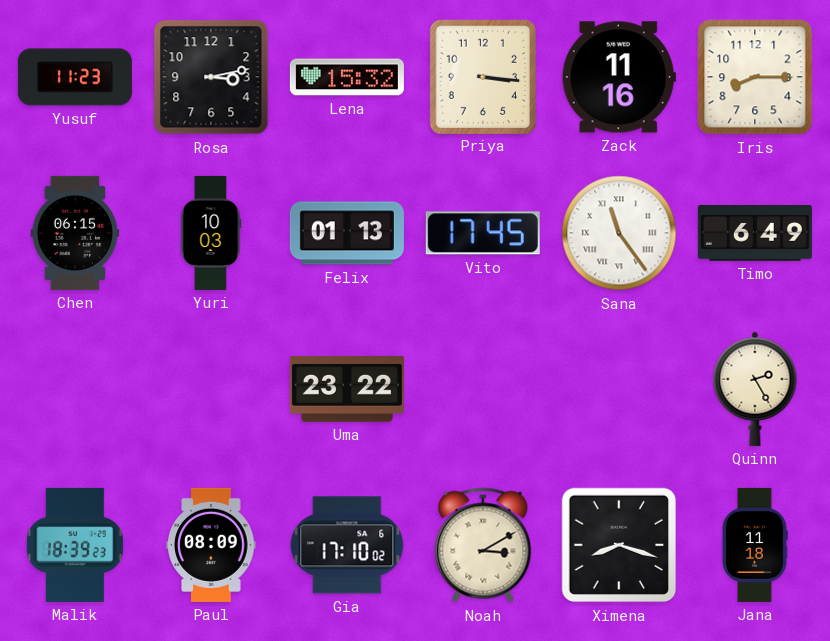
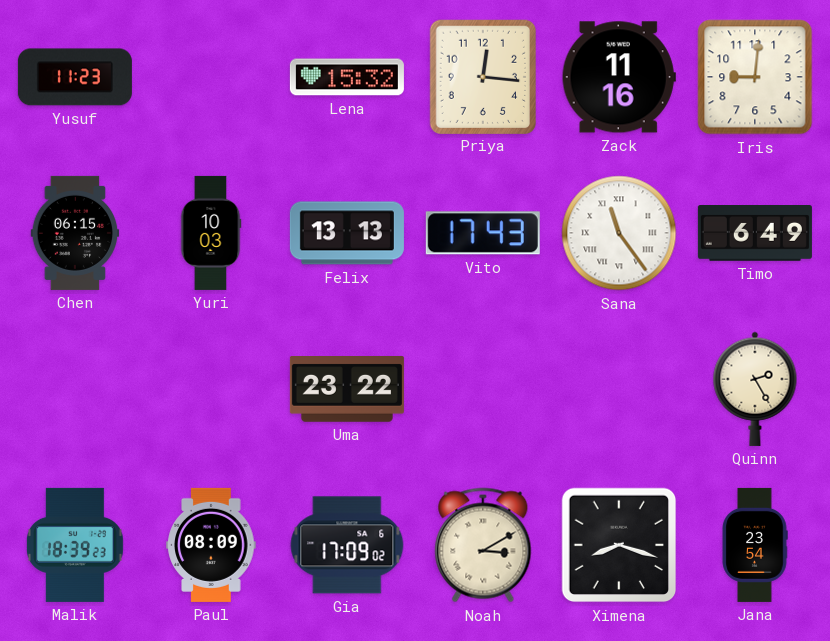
Rosa: 3:13 -> none
Priya: 3:16 -> 12:16
Iris: 8:15 -> 9:01
Felix: 01:13 -> 13:13
Vito: 17:45 -> 17:43
Gia: 17:10 -> 17:09
Jana: 11:18 -> 23:54
